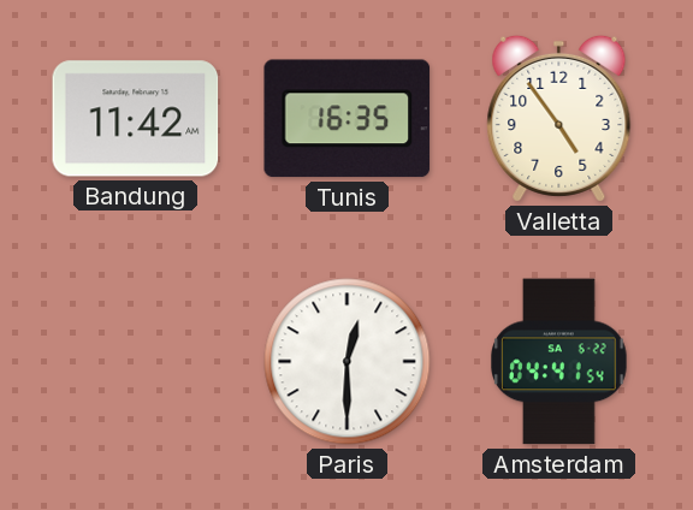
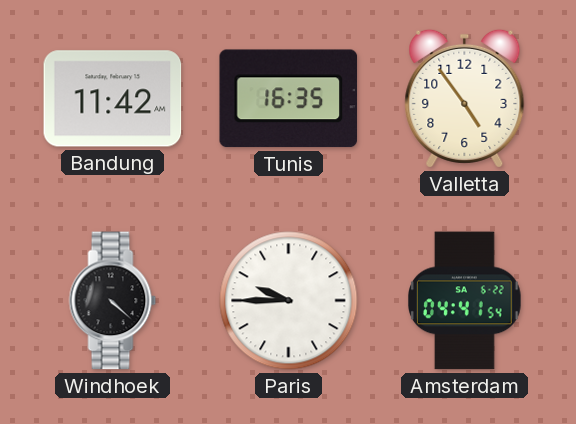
Windhoek: none -> 4:22
Paris: 12:30 -> 9:45
